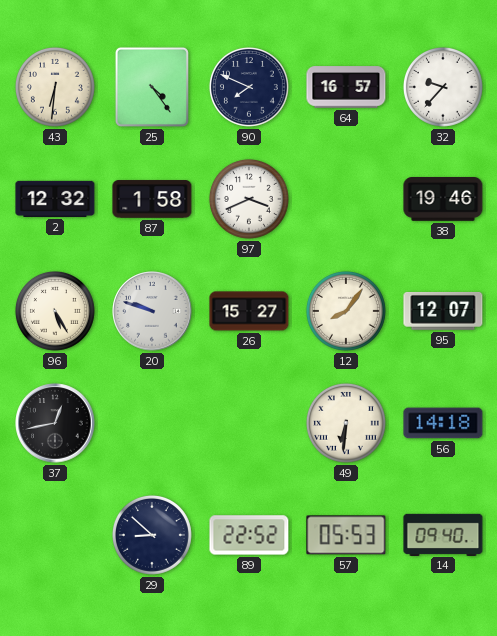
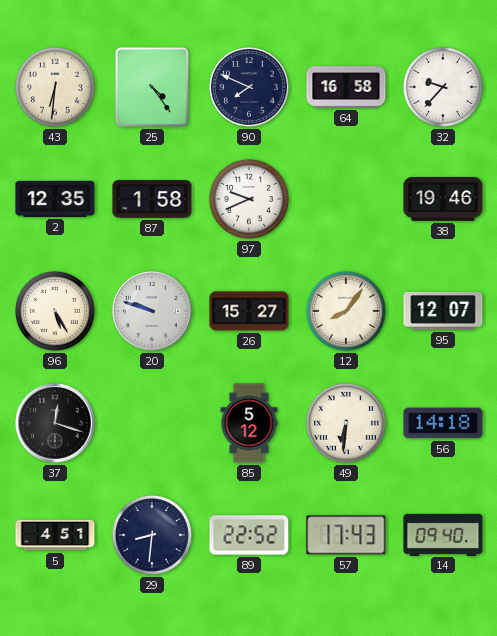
64: 16:57 -> 16:58
2: 12:32 -> 12:35
97: 3:41 -> 9:41
37: 12:43 -> 12:18
85: none -> 5:12
5: none -> 4:51
29: 8:52 -> 8:31
57: 05:53 -> 17:43
